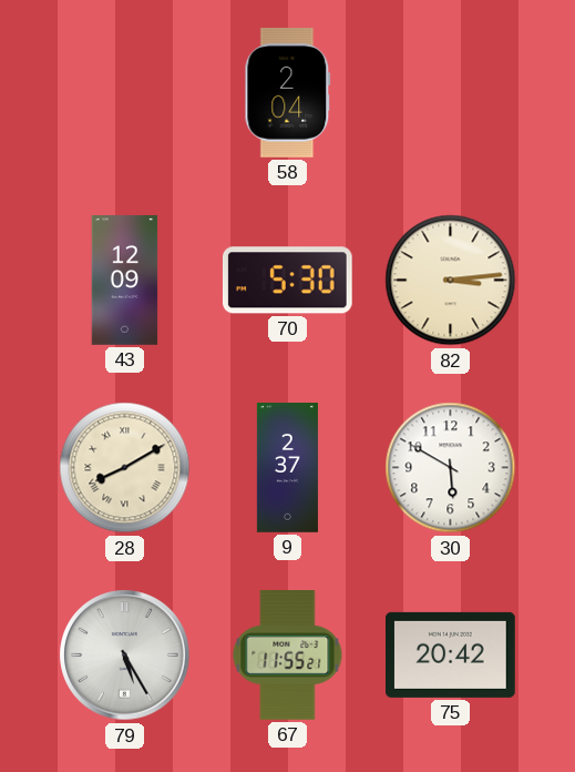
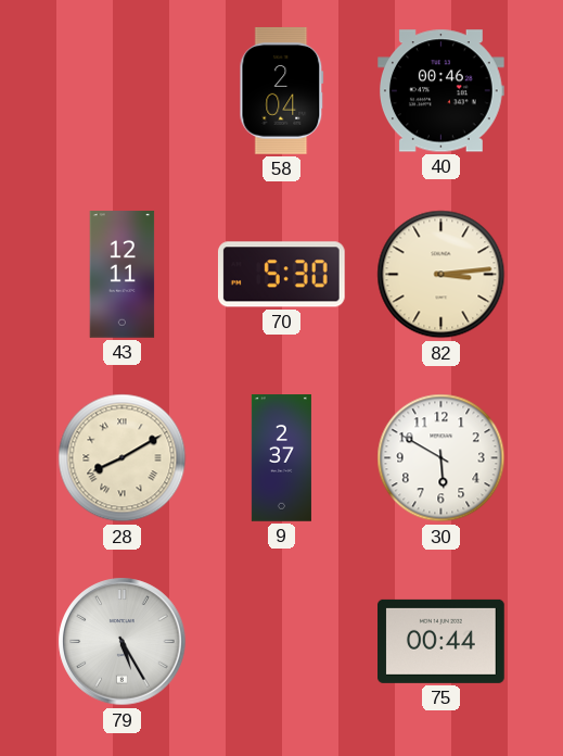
40: none -> 00:46
43: 12:09 -> 12:11
67: 11:55 -> none
75: 20:42 -> 00:44
